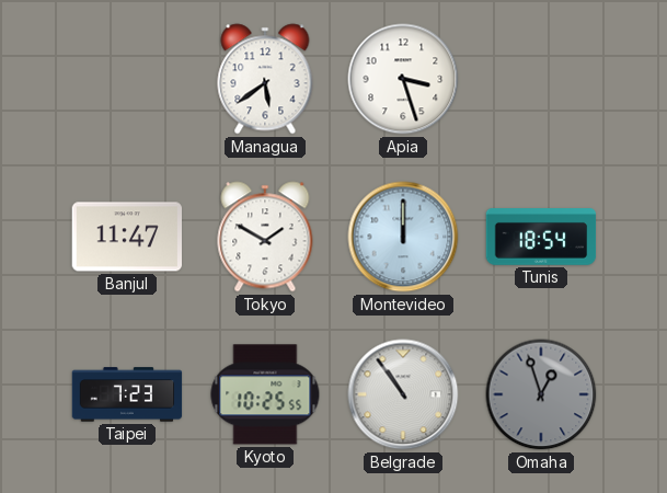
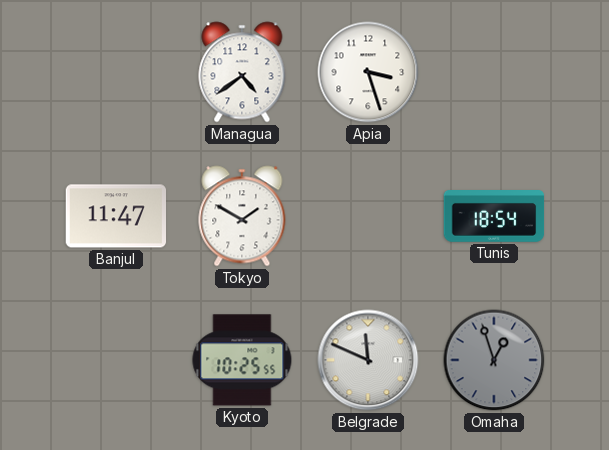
Managua: 5:39 -> 4:39
Montevideo: 12:00 -> none
Taipei: 7:23 -> none
Belgrade: 10:54 -> 11:49
